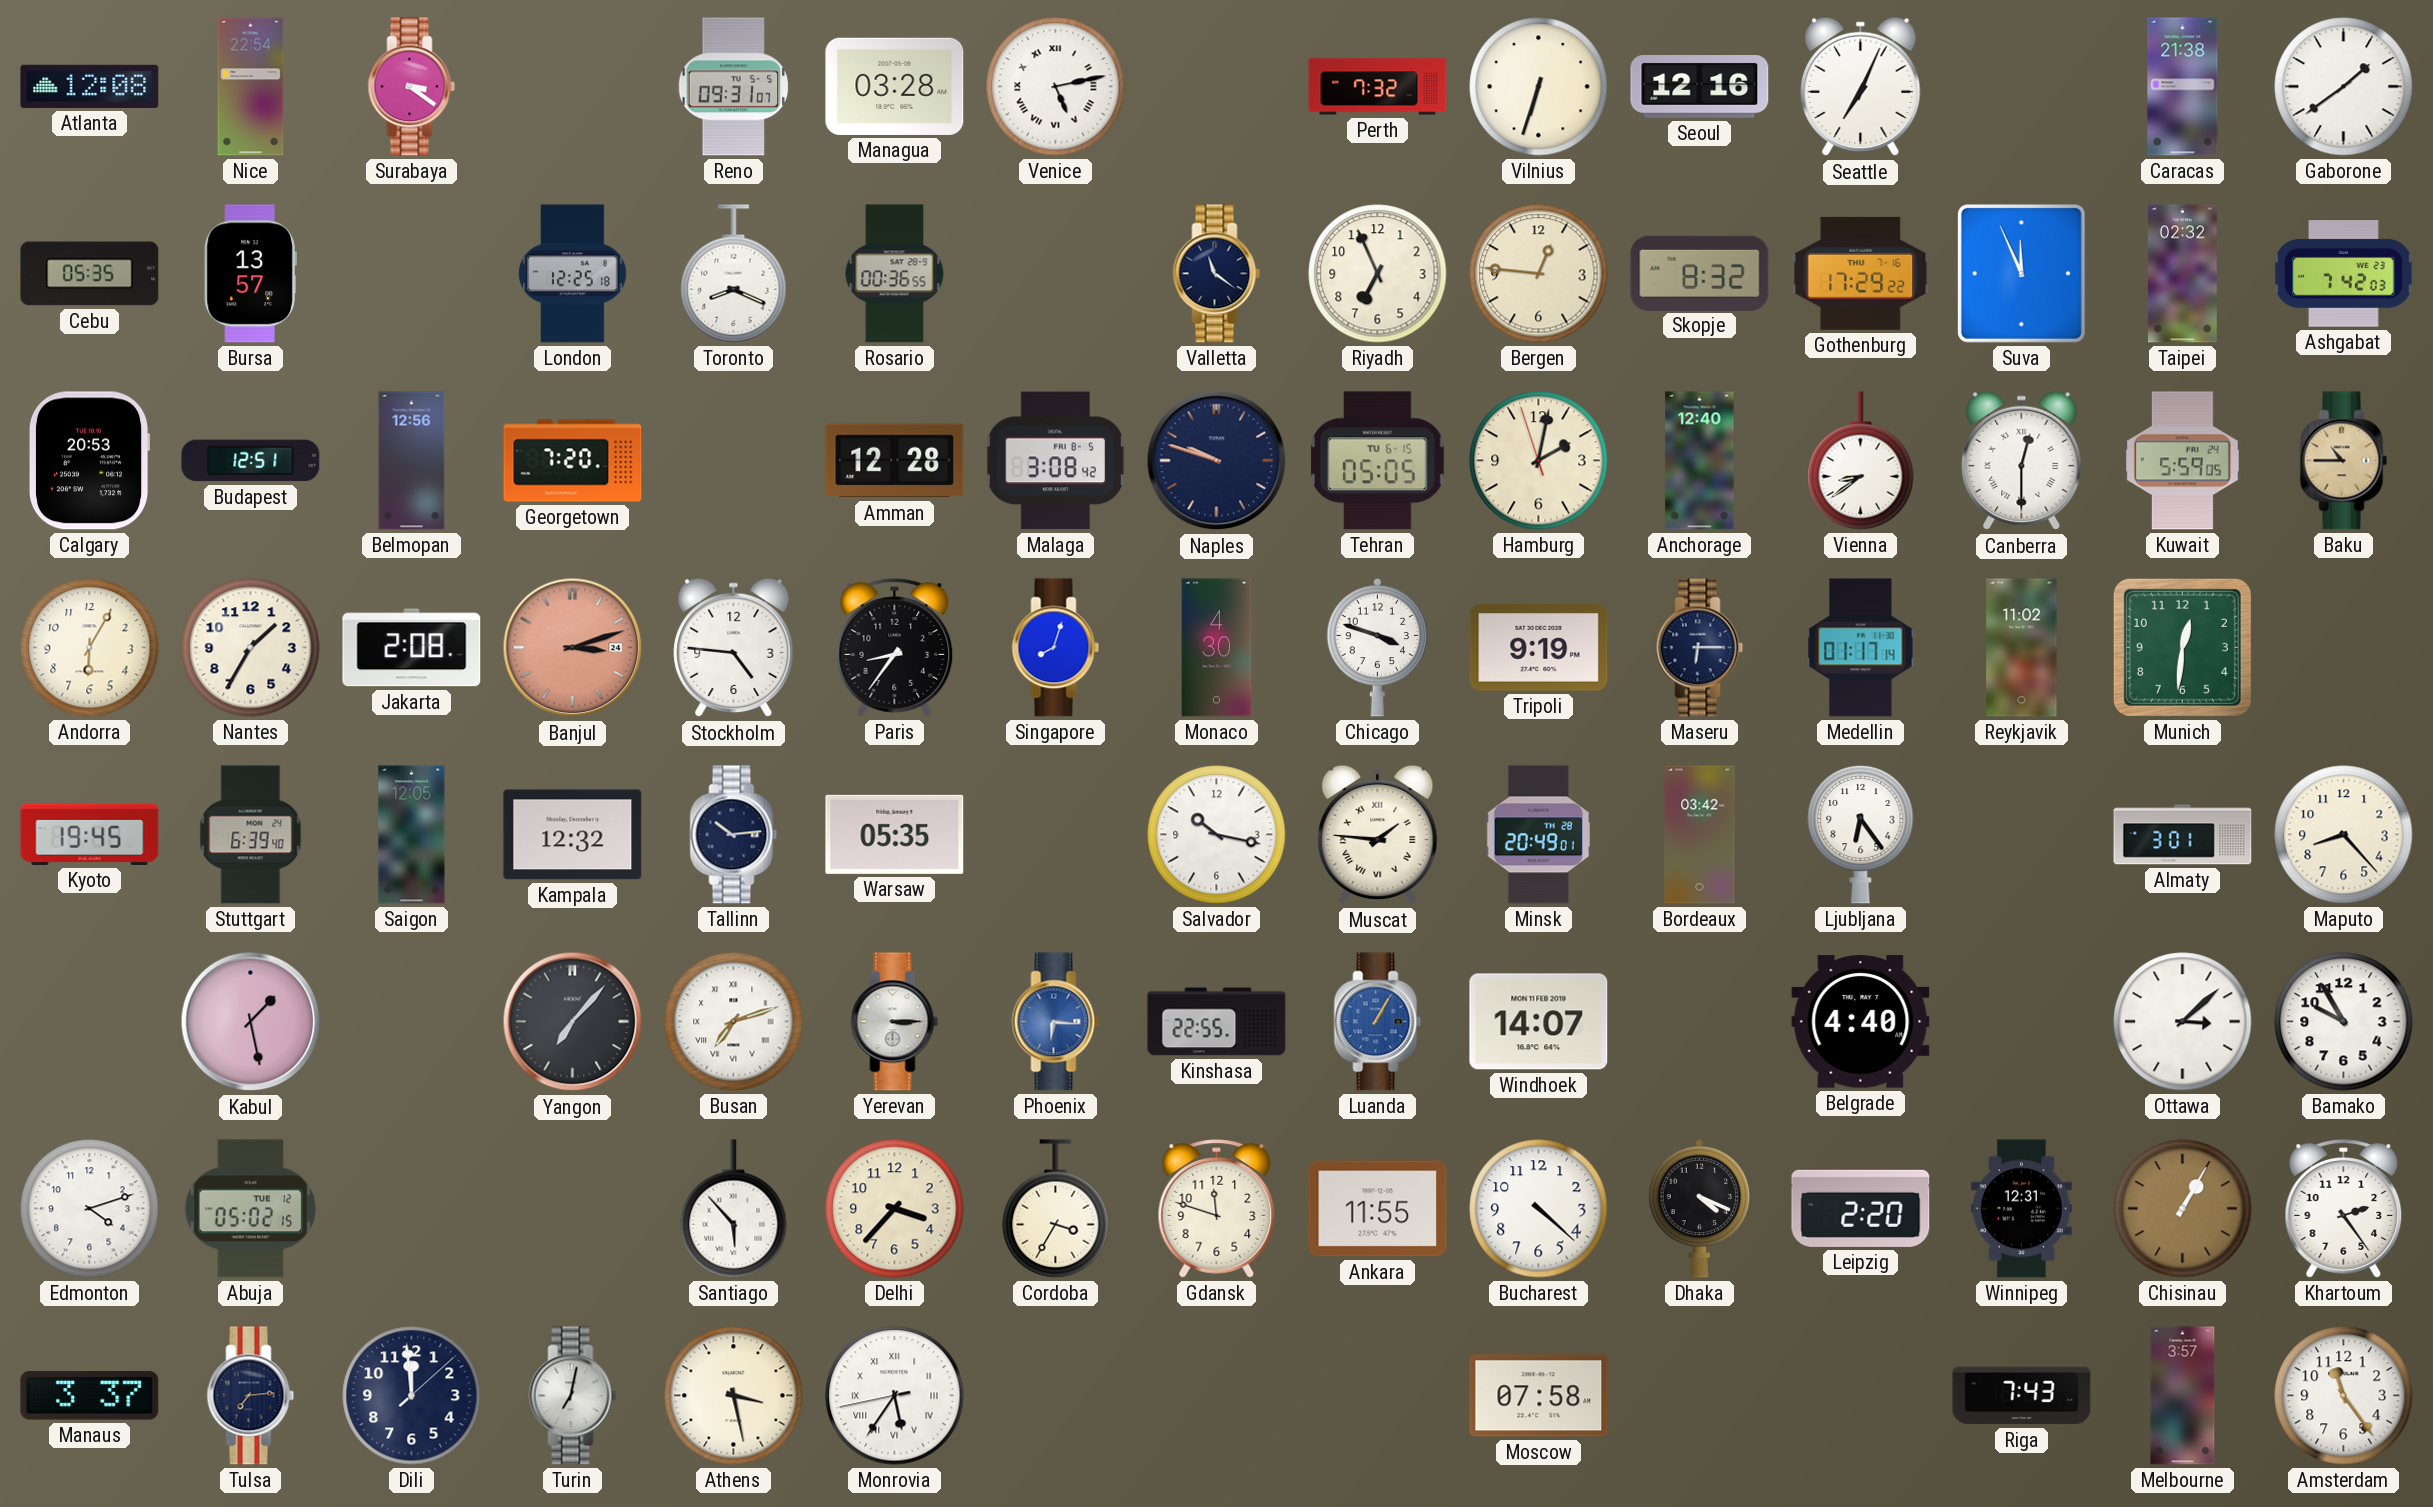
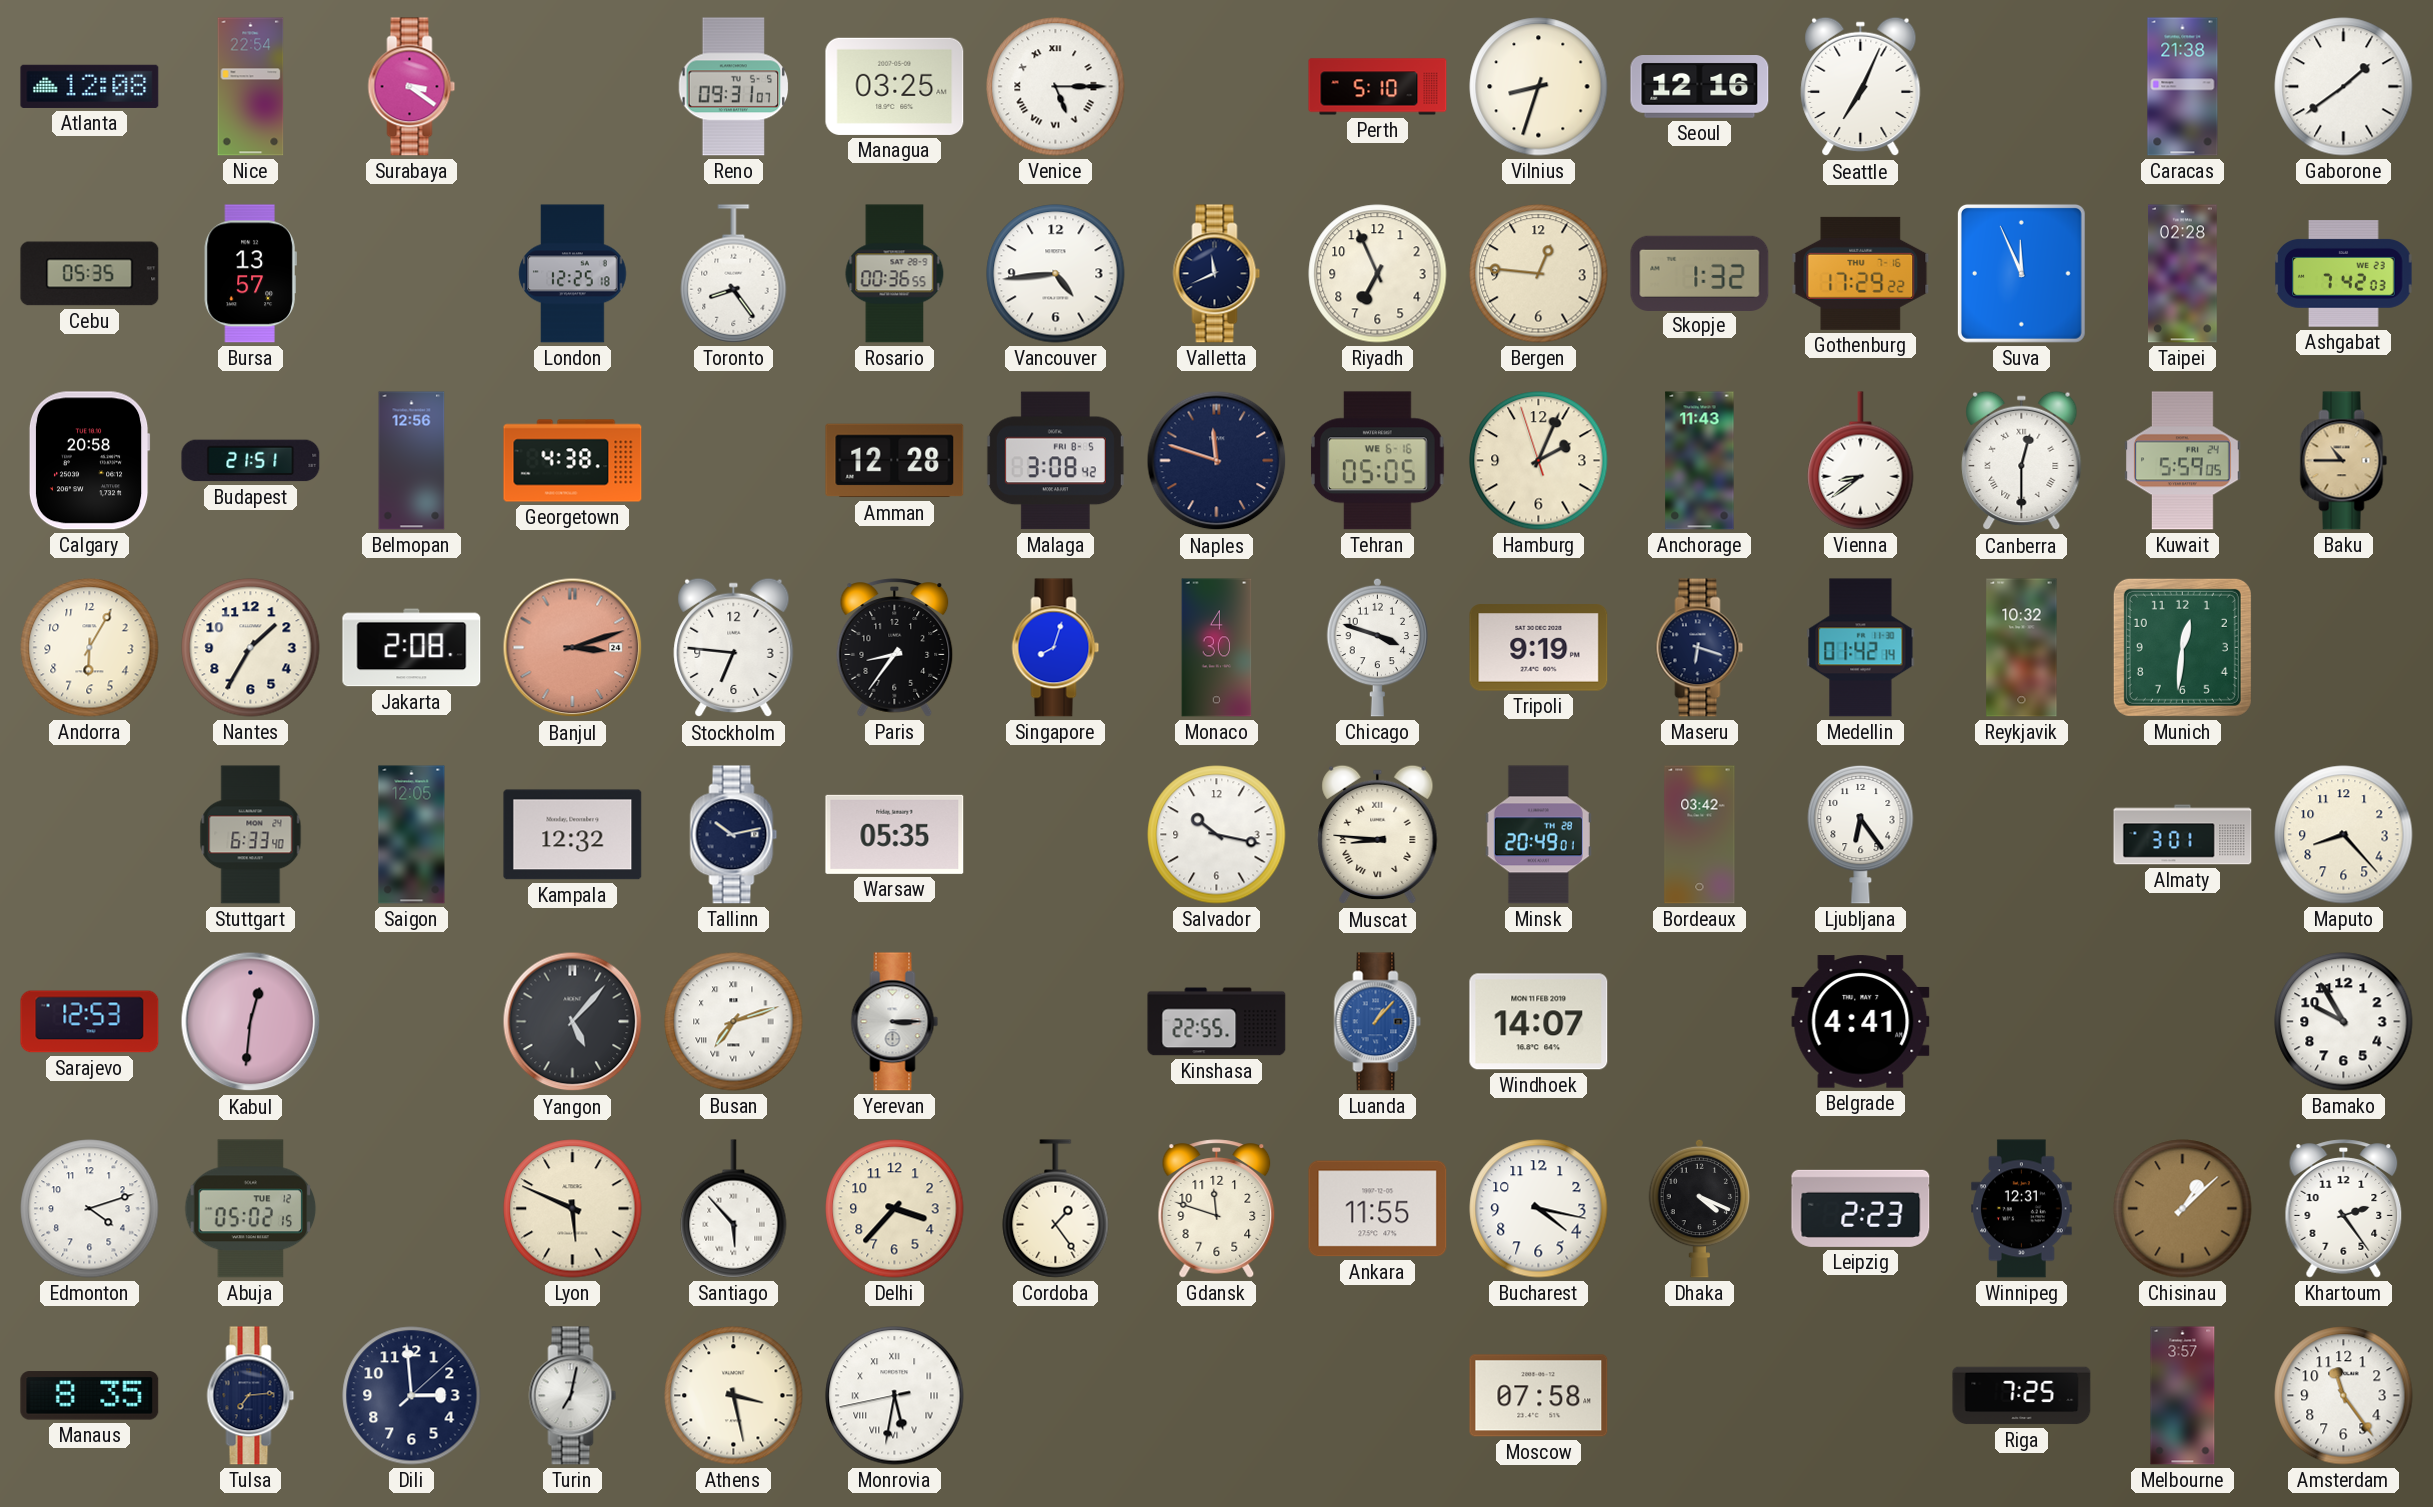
Managua: 03:28 -> 03:25
Venice: 5:13 -> 5:15
Perth: 7:32 -> 5:10
Vilnius: 6:33 -> 8:33
Toronto: 8:19 -> 8:24
Vancouver: none -> 4:44
Valletta: 11:21 -> 11:41
Skopje: 8:32 -> 1:32
Taipei: 02:32 -> 02:28
Calgary: 20:53 -> 20:58
Budapest: 12:51 -> 21:51
Georgetown: 7:20 -> 4:38
Naples: 9:48 -> 11:48
Tehran date: TU 6-15 -> WE 6-16
Hamburg: 2:01 -> 2:03
Anchorage: 12:40 -> 11:43
Stockholm: 4:46 -> 6:46
Maseru: 6:15 -> 6:18
Medellin: 01:17 -> 01:42
Reykjavik: 11:02 -> 10:32
Kyoto: 19:45 -> none
Stuttgart: 6:39 -> 6:33
Tallinn: 10:14 -> 10:13
Muscat: 1:46 -> 8:46
Sarajevo: none -> 12:53
Kabul: 1:28 -> 12:31
Yangon: 7:07 -> 5:07
Phoenix: 6:16 -> none
Luanda: 1:05 -> 1:07
Belgrade: 4:40 -> 4:41
Ottawa: 3:08 -> none
Lyon: none -> 5:49
Cordoba: 3:35 -> 1:24
Bucharest: 4:22 -> 4:17
Leipzig: 2:20 -> 2:23
Chisinau: 1:05 -> 1:08
Manaus: 3:37 -> 8:35
Dili: 11:59 -> 2:59
Monrovia: 5:35 -> 5:31
Riga: 7:43 -> 7:25
